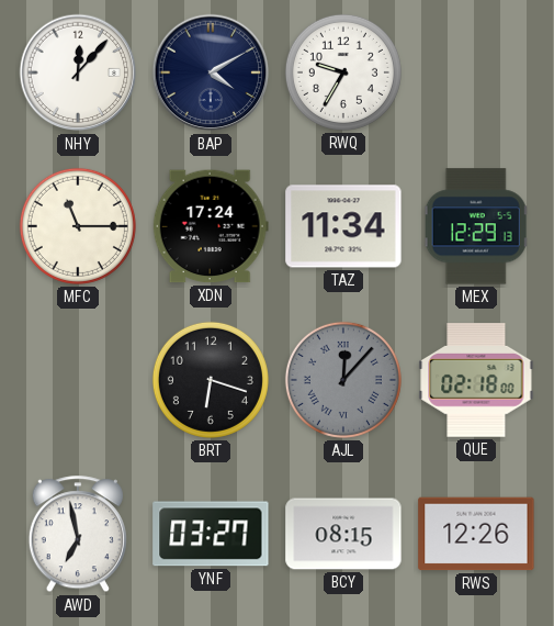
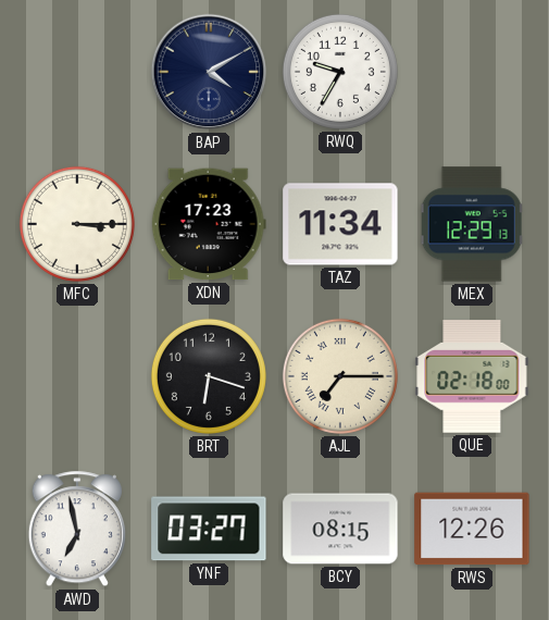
NHY: 12:07 -> none
MFC: 11:15 -> 3:15
XDN: 17:24 -> 17:23
AJL: 12:07 -> 7:15
AJL dial: grey -> cream
